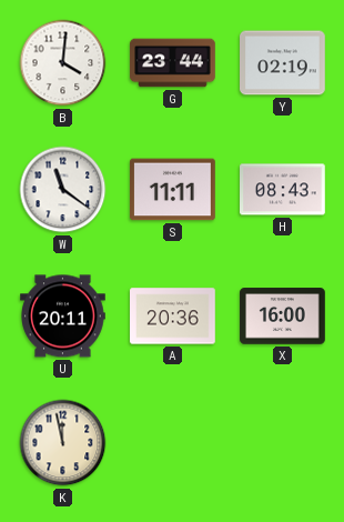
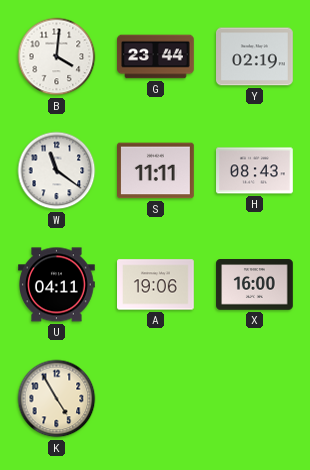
U: 20:11 -> 04:11
A: 20:36 -> 19:06
K: 11:58 -> 4:55
